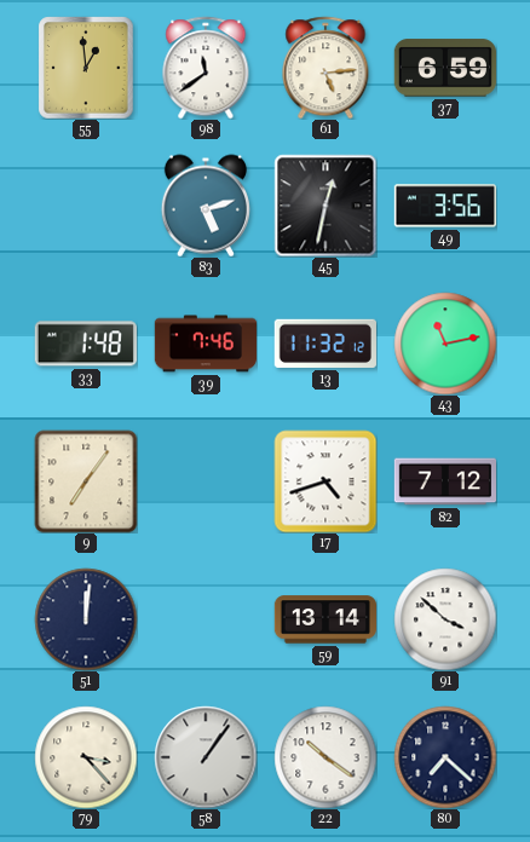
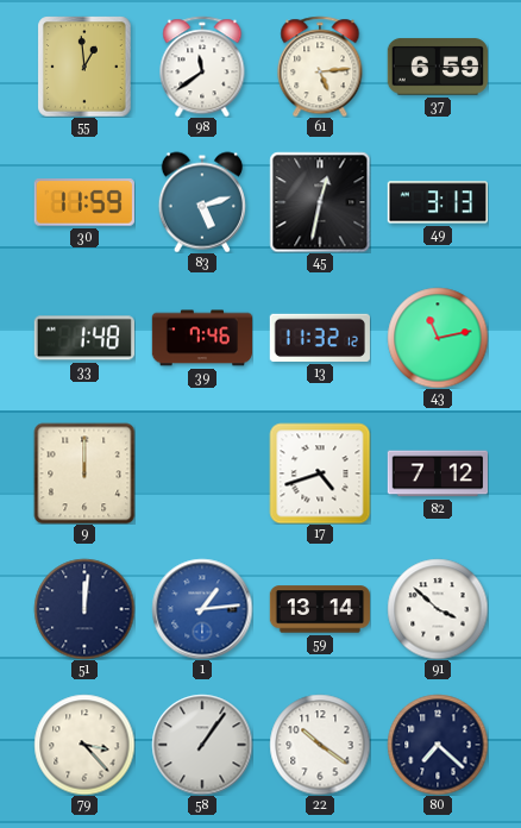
30: none -> 11:59
49: 3:56 -> 3:13
9: 7:06 -> 12:00
1: none -> 1:14
